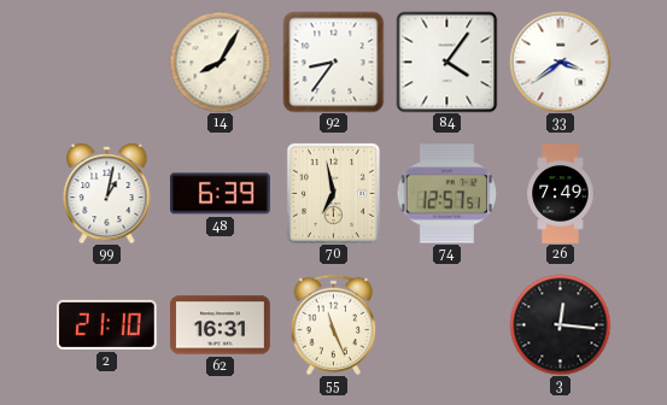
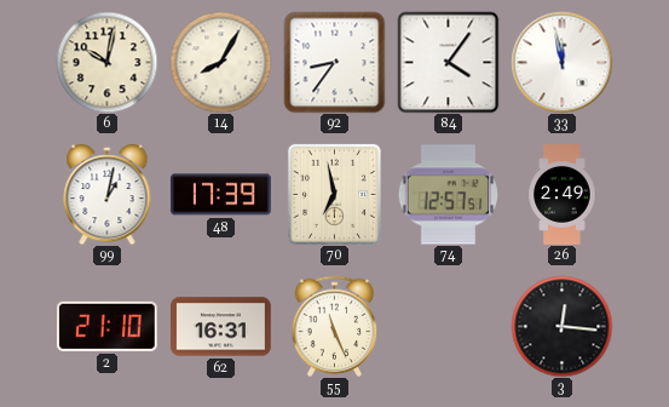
6: none -> 10:02
33: 3:39 -> 11:58
48: 6:39 -> 17:39
26: 7:49 -> 2:49
